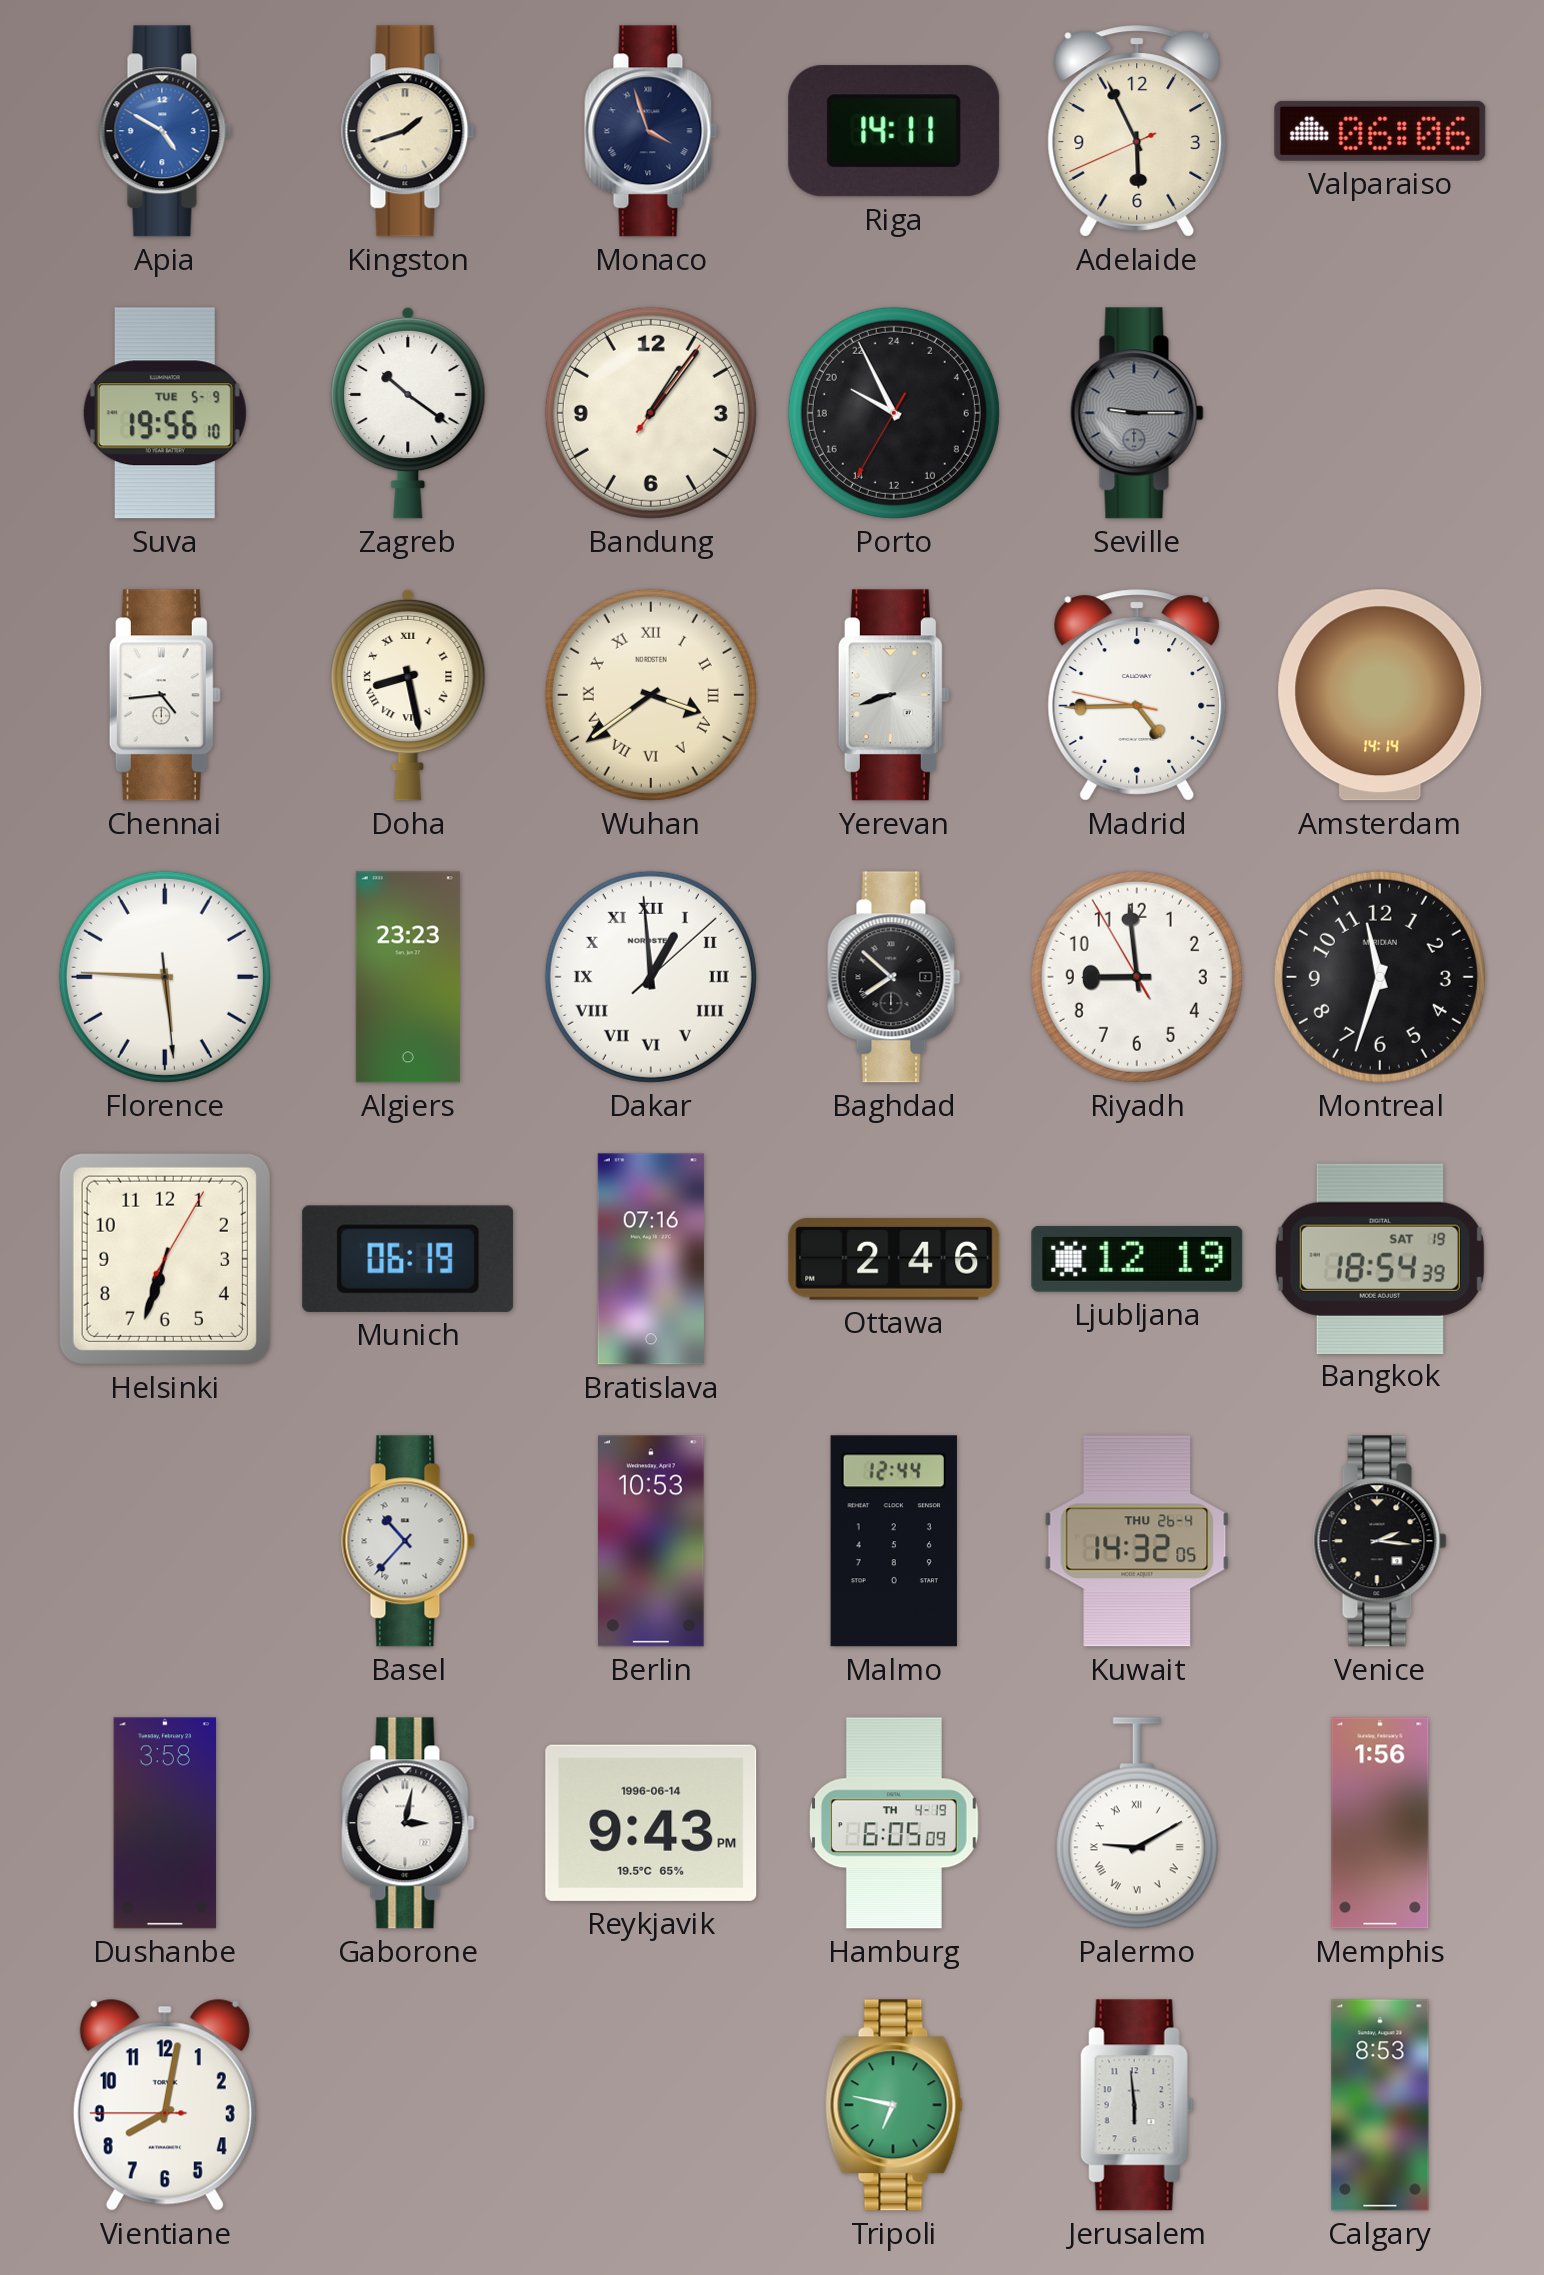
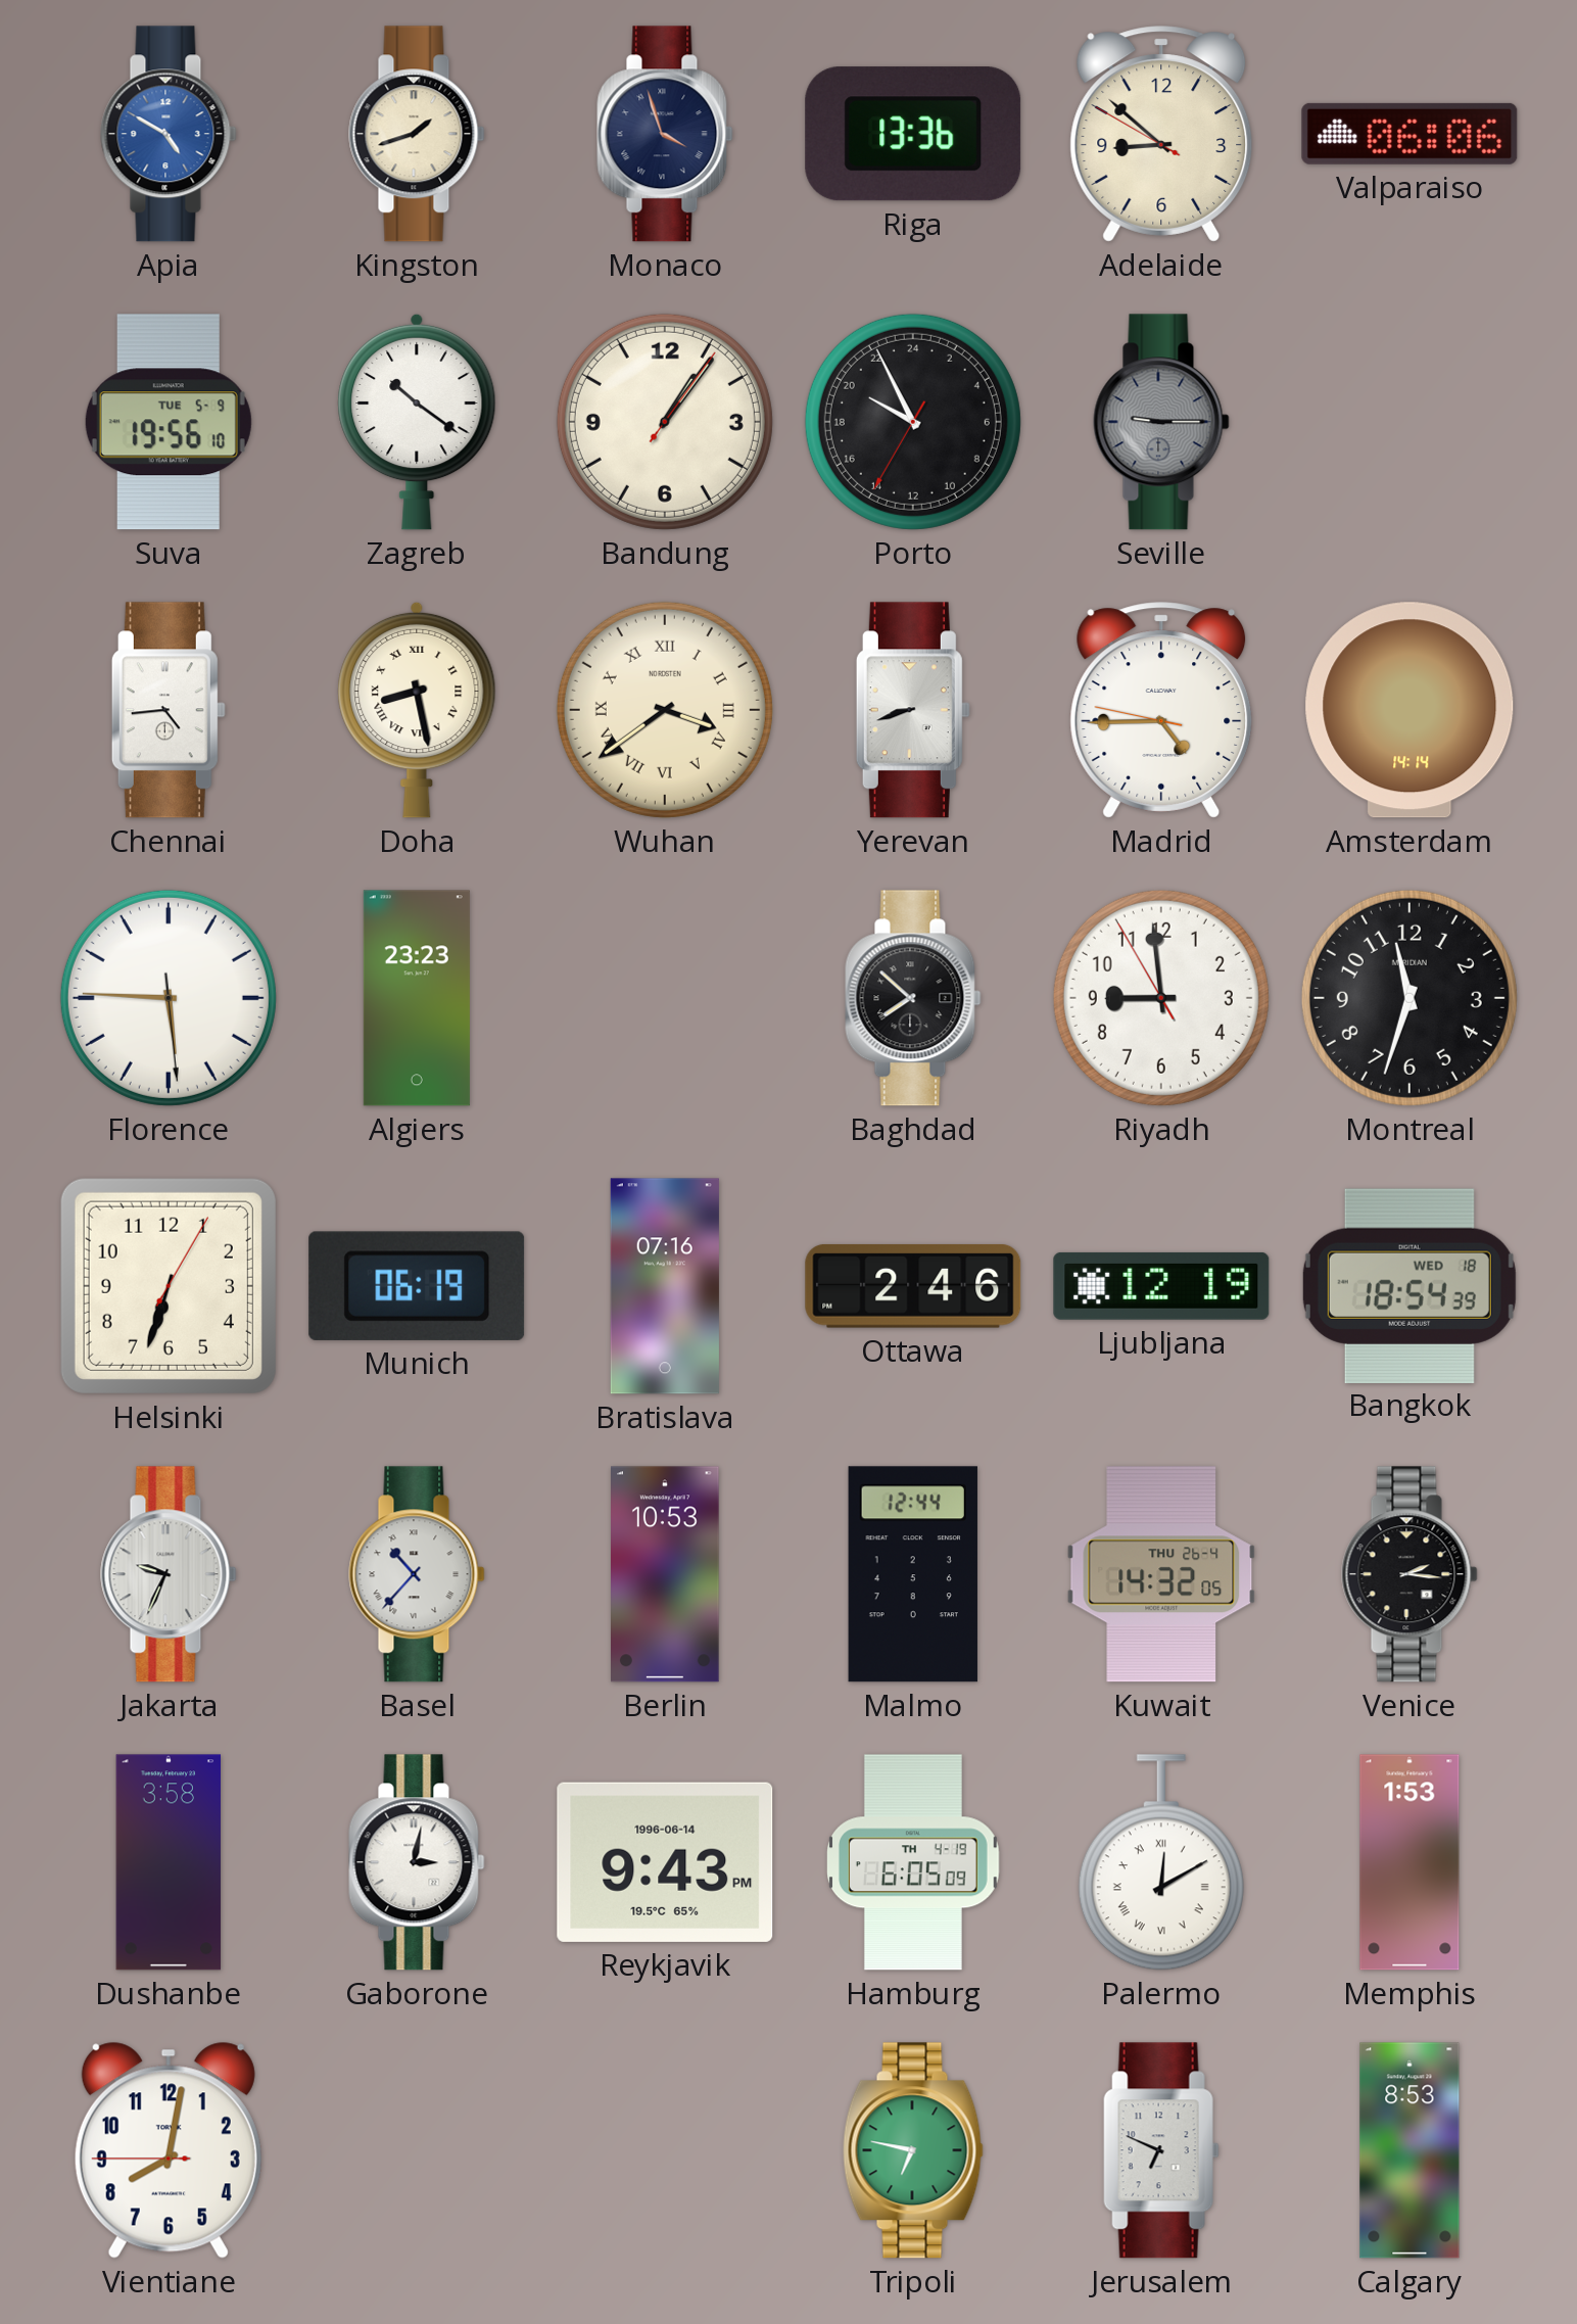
Riga: 14:11 -> 13:36
Adelaide: 5:55 -> 8:51
Dakar: 12:59 -> none
Bangkok date: SAT 19 -> WED 18
Jakarta: none -> 9:34
Palermo: 9:10 -> 12:10
Memphis: 1:56 -> 1:53
Jerusalem: 5:59 -> 6:49
